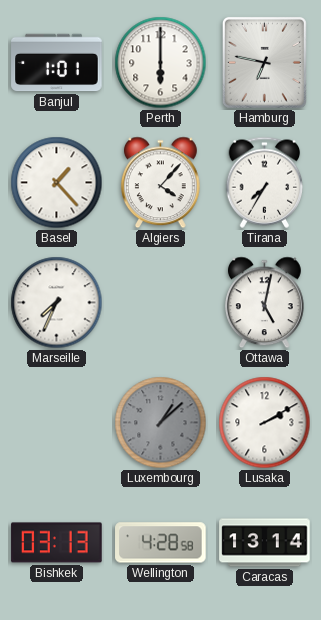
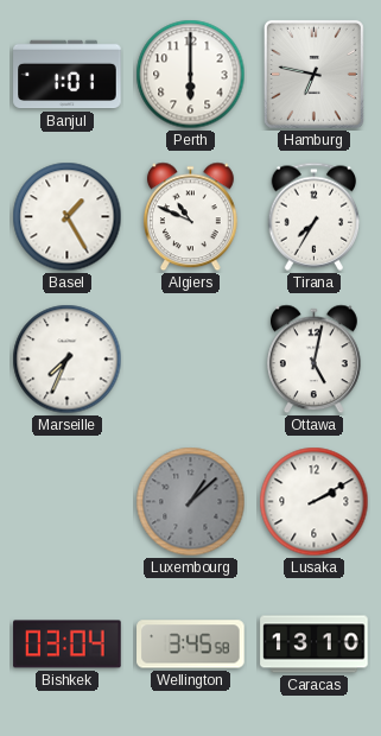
Basel: 1:23 -> 1:25
Algiers: 4:07 -> 10:49
Bishkek: 03:13 -> 03:04
Wellington: 4:28 -> 3:45
Caracas: 13:14 -> 13:10
